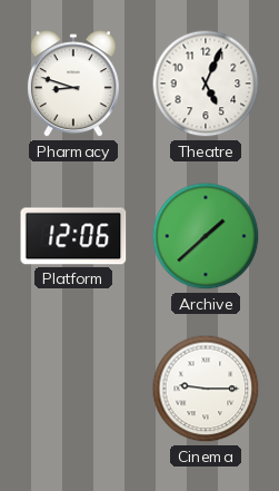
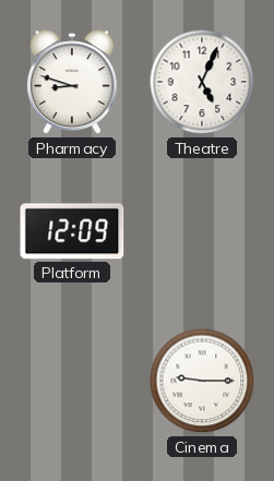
Platform: 12:06 -> 12:09
Archive: 1:38 -> none
